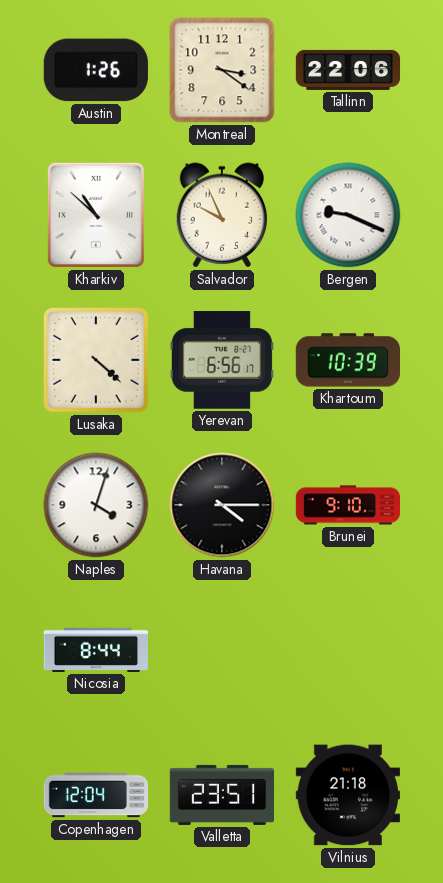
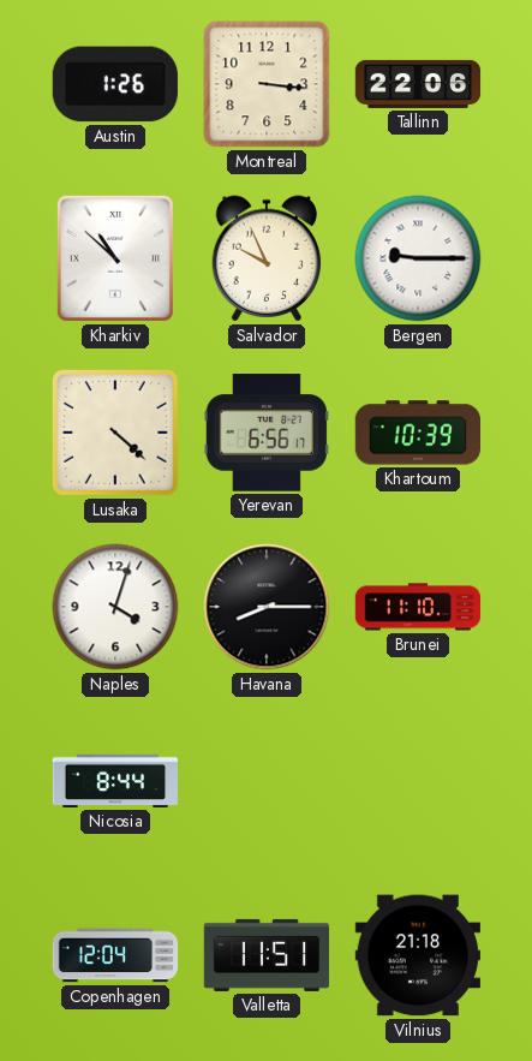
Montreal: 3:21 -> 3:16
Bergen: 9:19 -> 9:15
Havana: 4:15 -> 8:15
Brunei: 9:10 -> 11:10
Valletta: 23:51 -> 11:51
